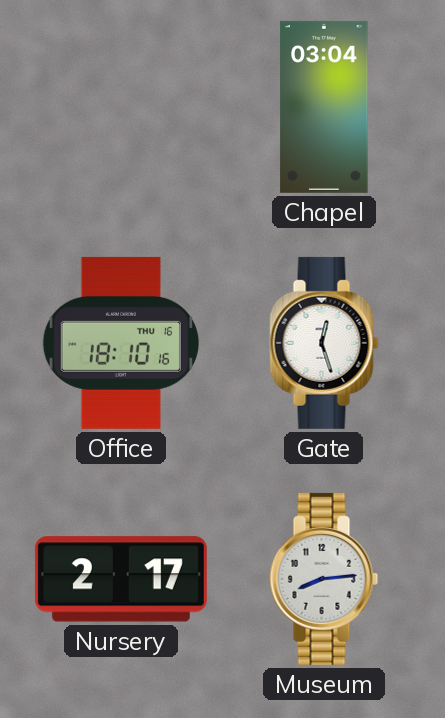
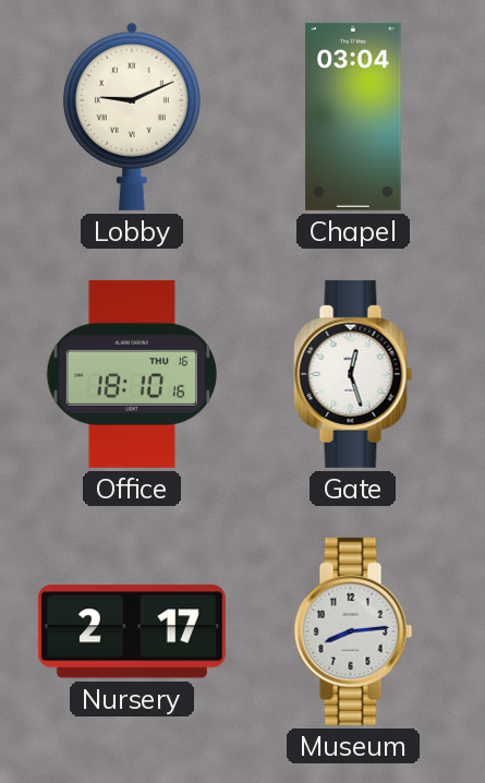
Lobby: none -> 9:11
